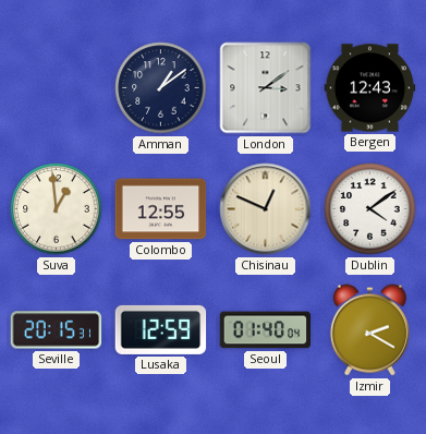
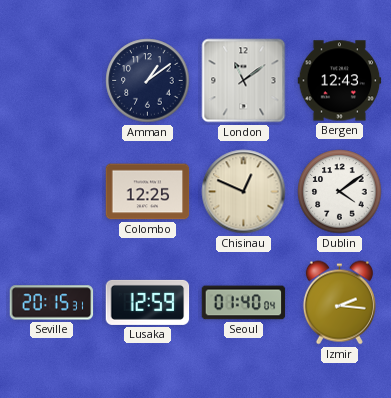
London: 3:09 -> 11:09
Suva: 12:59 -> none
Colombo: 12:55 -> 12:25
Izmir: 2:20 -> 2:16
